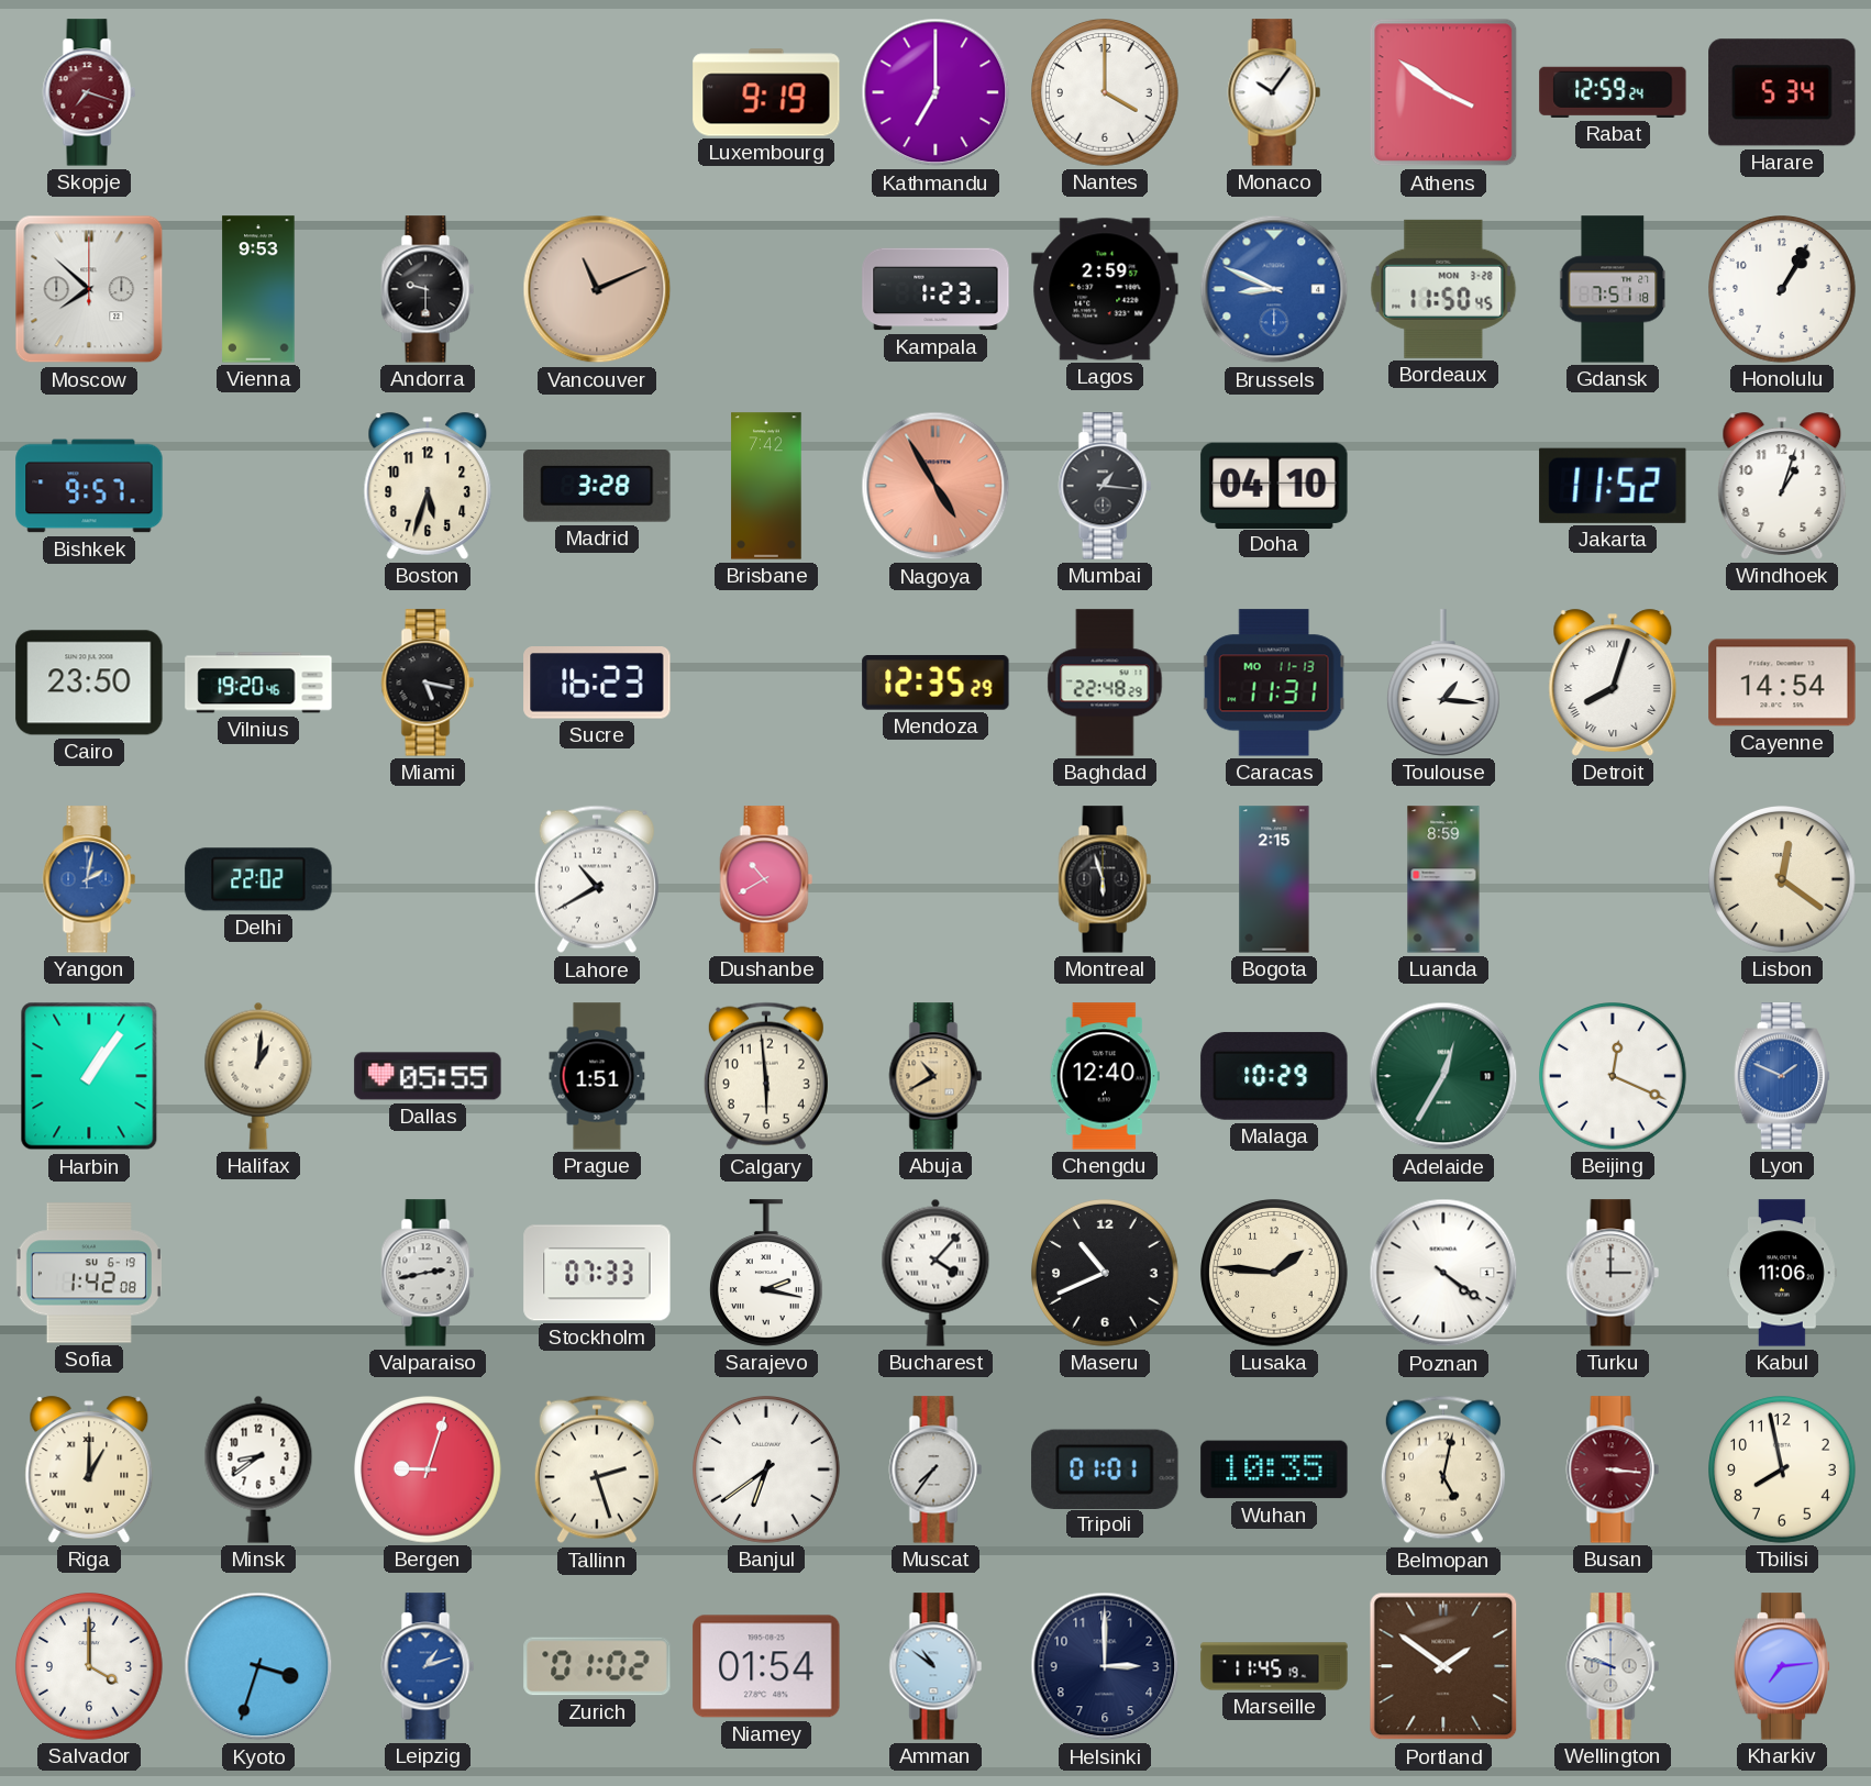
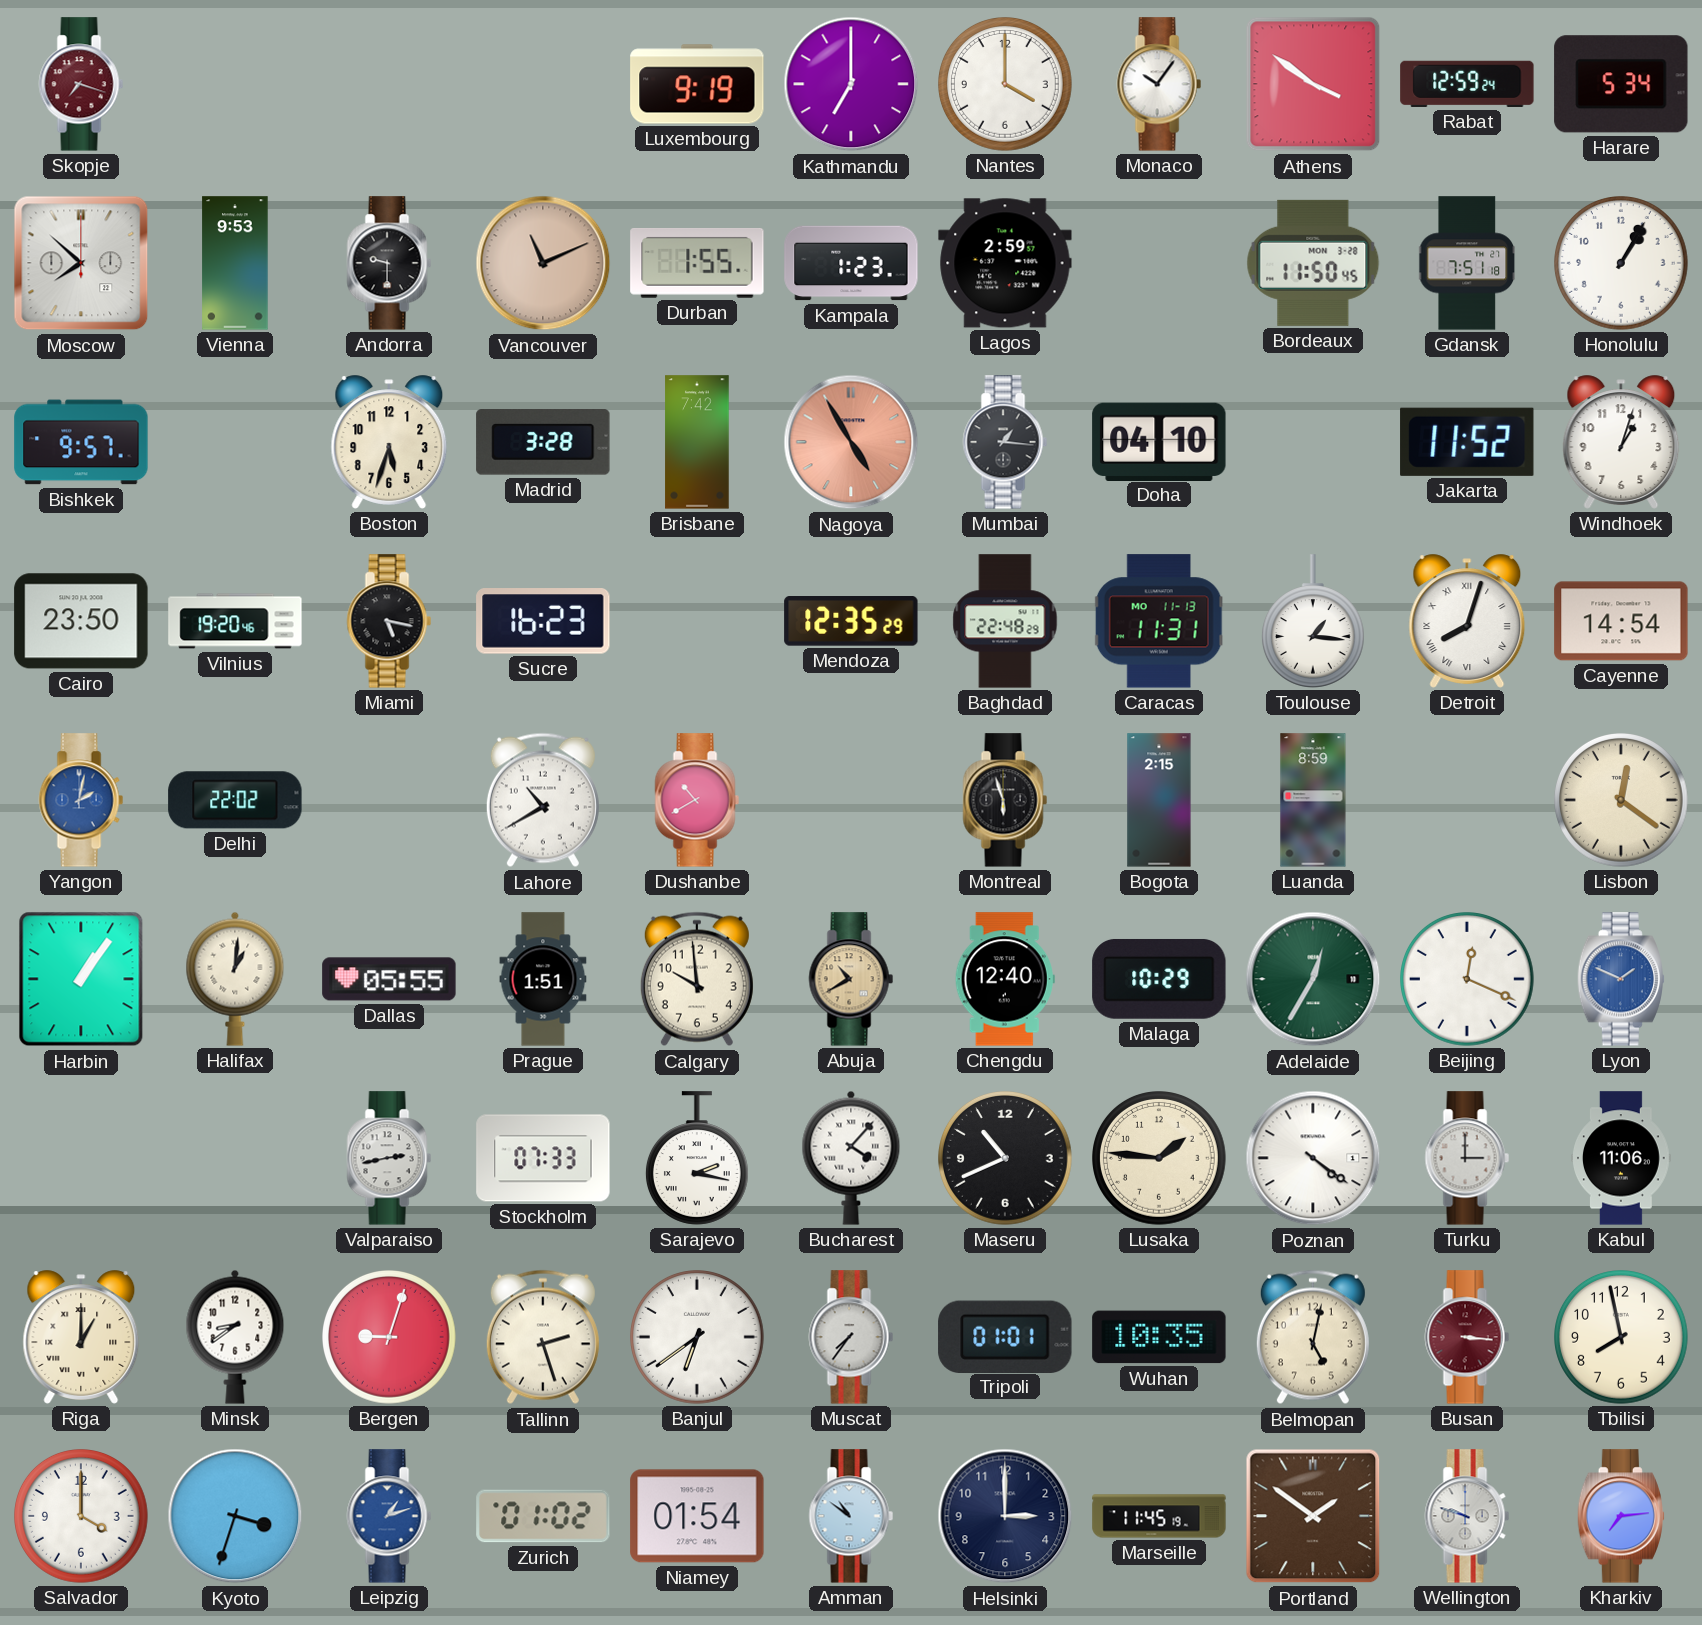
Durban: none -> 1:55
Brussels: 8:49 -> none
Calgary: 5:59 -> 9:59
Sofia: 1:42 -> none
